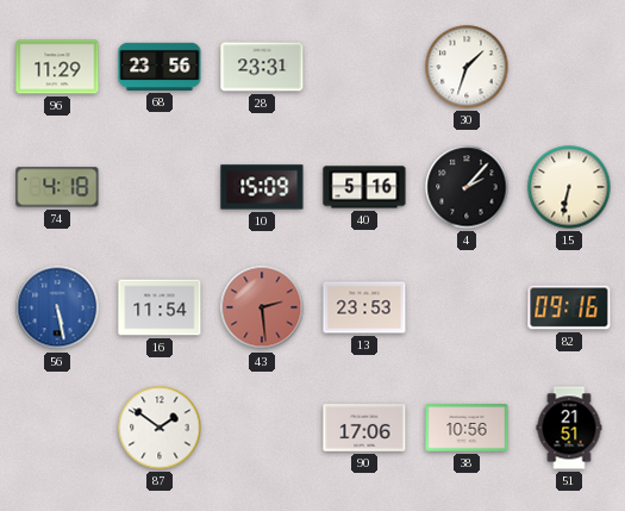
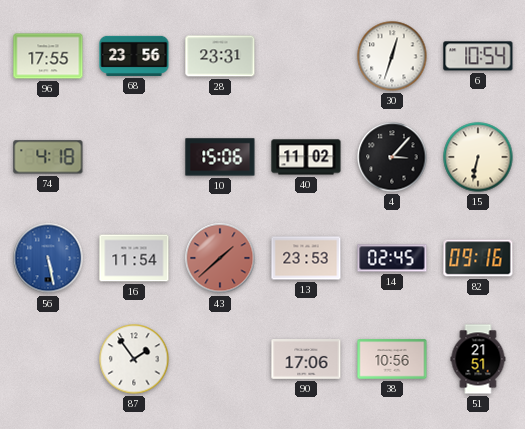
96: 11:29 -> 17:55
30: 1:33 -> 12:33
6: none -> 10:54
10: 15:09 -> 15:06
40: 5:16 -> 11:02
4: 2:07 -> 3:07
43: 2:29 -> 1:38
14: none -> 02:45
87: 1:51 -> 1:54
